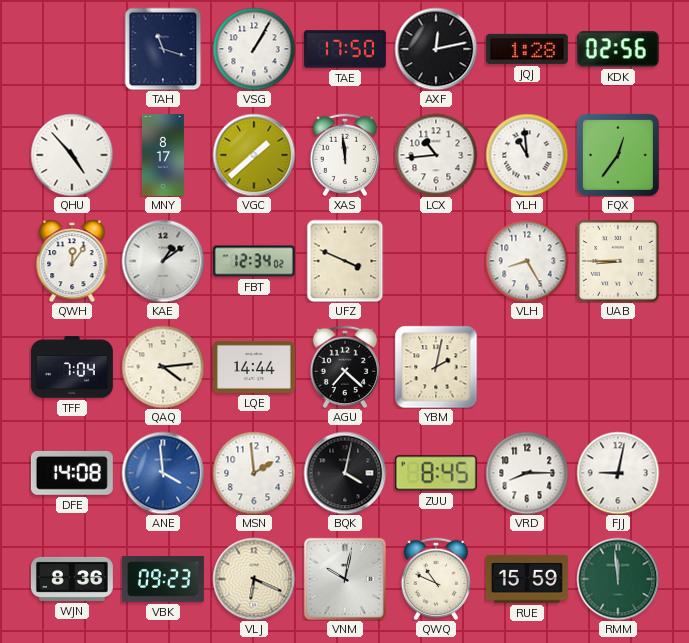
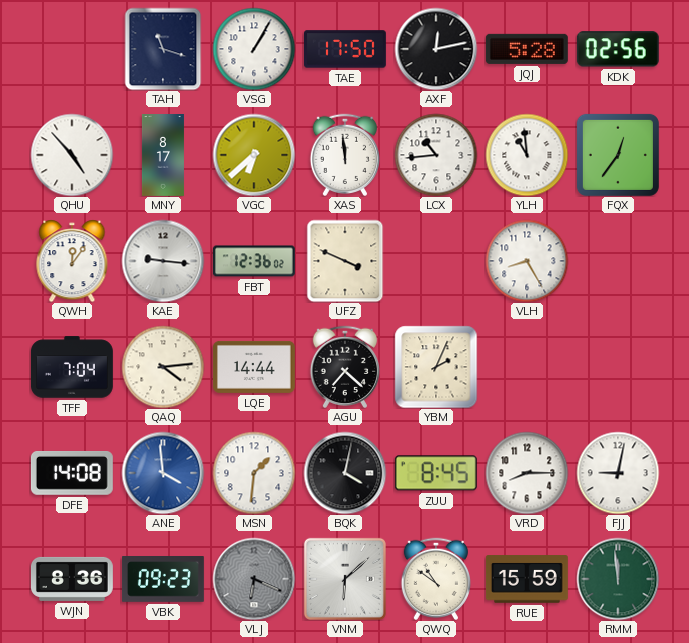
JQJ: 1:28 -> 5:28
VGC: 1:38 -> 6:38
KAE: 1:09 -> 9:16
FBT: 12:34 -> 12:36
UAB: 8:45 -> none
YBM: 2:02 -> 2:04
MSN: 1:59 -> 1:31
VLJ dial: cream -> grey
VNM: 10:02 -> 6:08
QWQ: 10:49 -> 10:51
